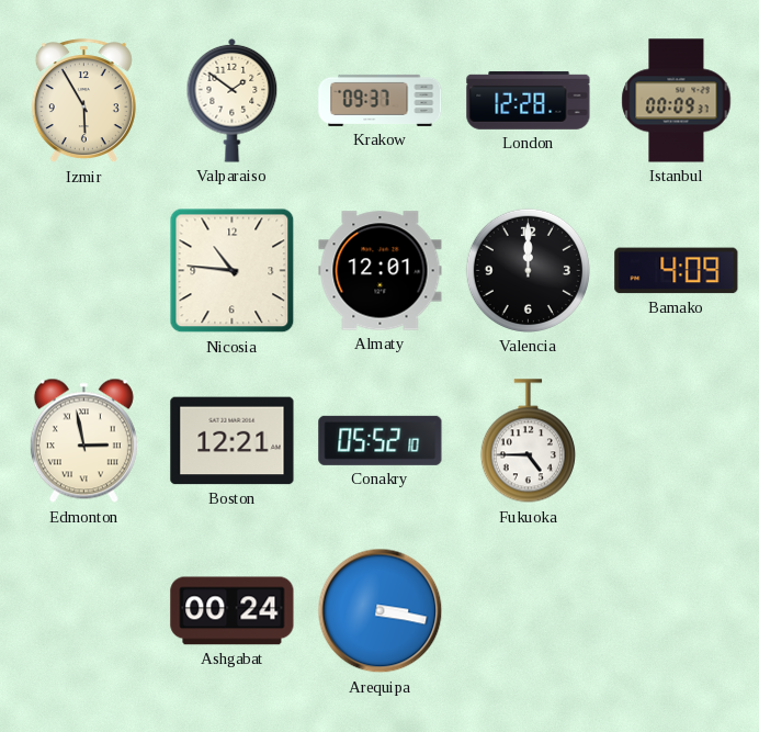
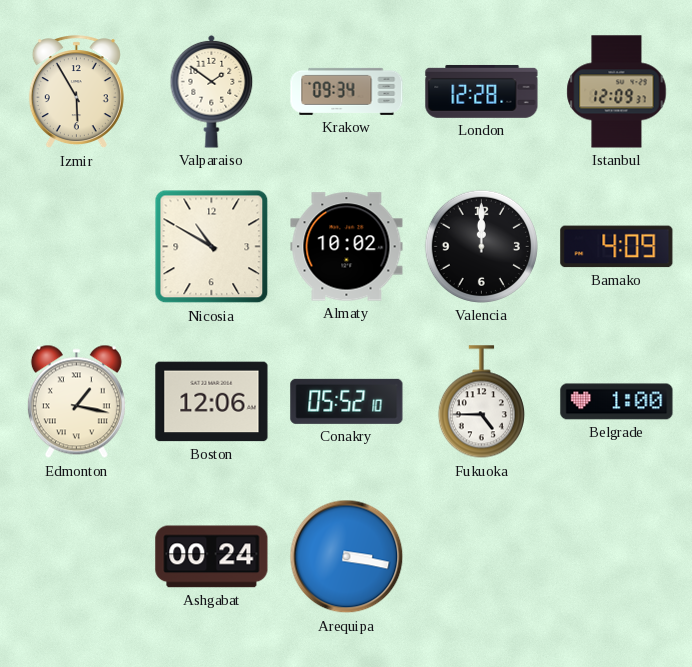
Krakow: 09:37 -> 09:34
Istanbul: 00:09 -> 12:09
Nicosia: 10:46 -> 10:50
Almaty: 12:01 -> 10:02
Edmonton: 2:58 -> 1:17
Boston: 12:21 -> 12:06
Belgrade: none -> 1:00
